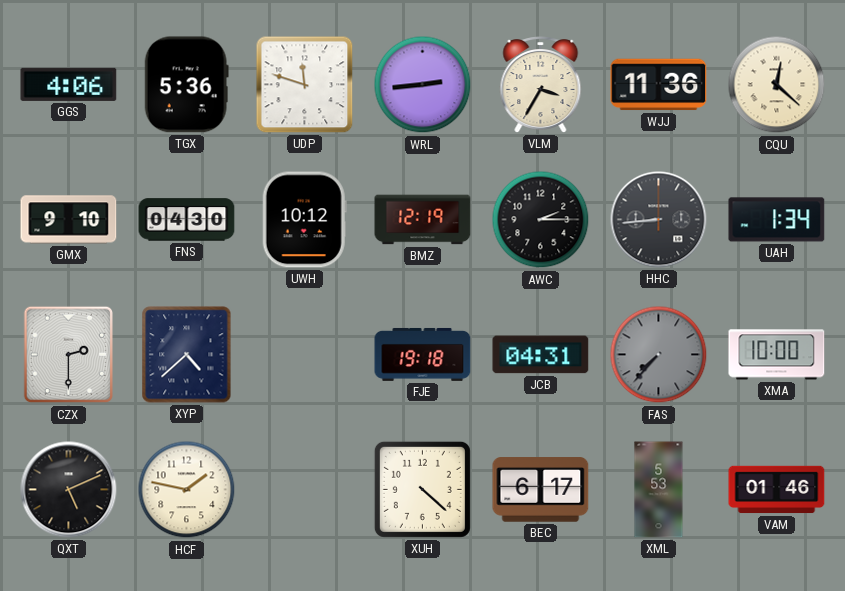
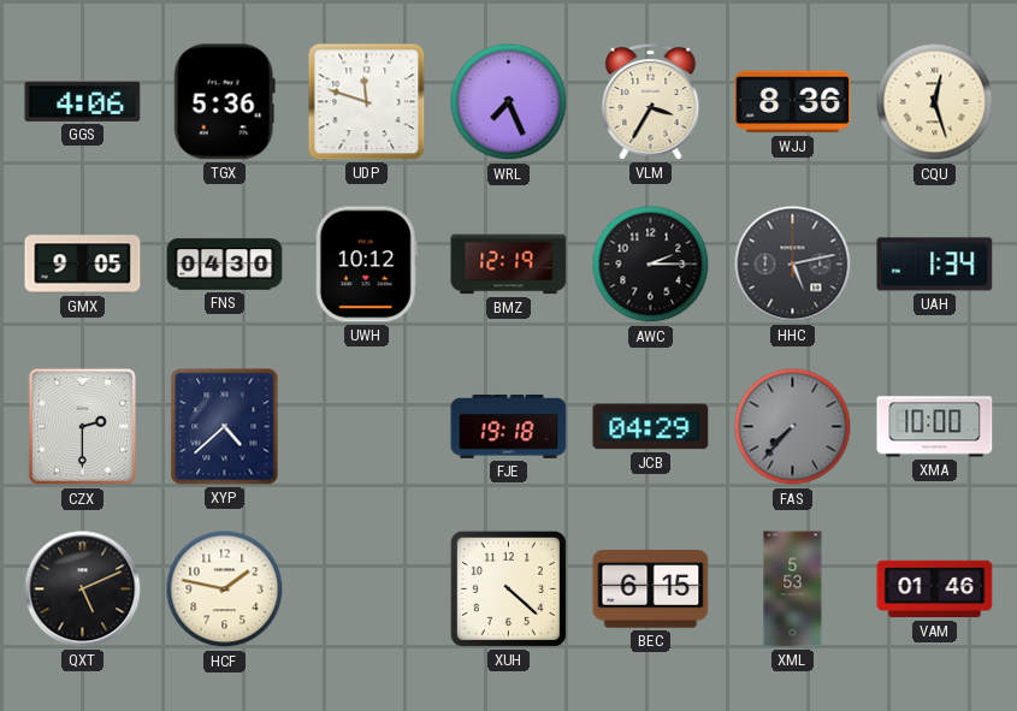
WRL: 2:44 -> 7:26
WJJ: 11:36 -> 8:36
CQU: 12:22 -> 12:27
GMX: 9:10 -> 9:05
HHC: 8:44 -> 5:13
JCB: 04:31 -> 04:29
BEC: 6:17 -> 6:15
